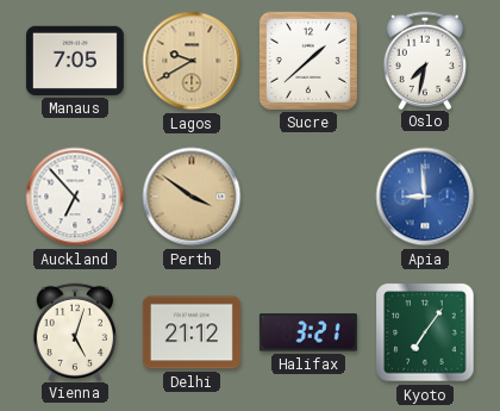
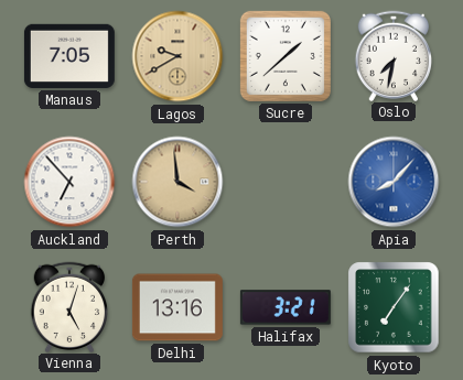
Perth: 3:51 -> 3:59
Apia: 8:59 -> 8:07
Delhi: 21:12 -> 13:16
